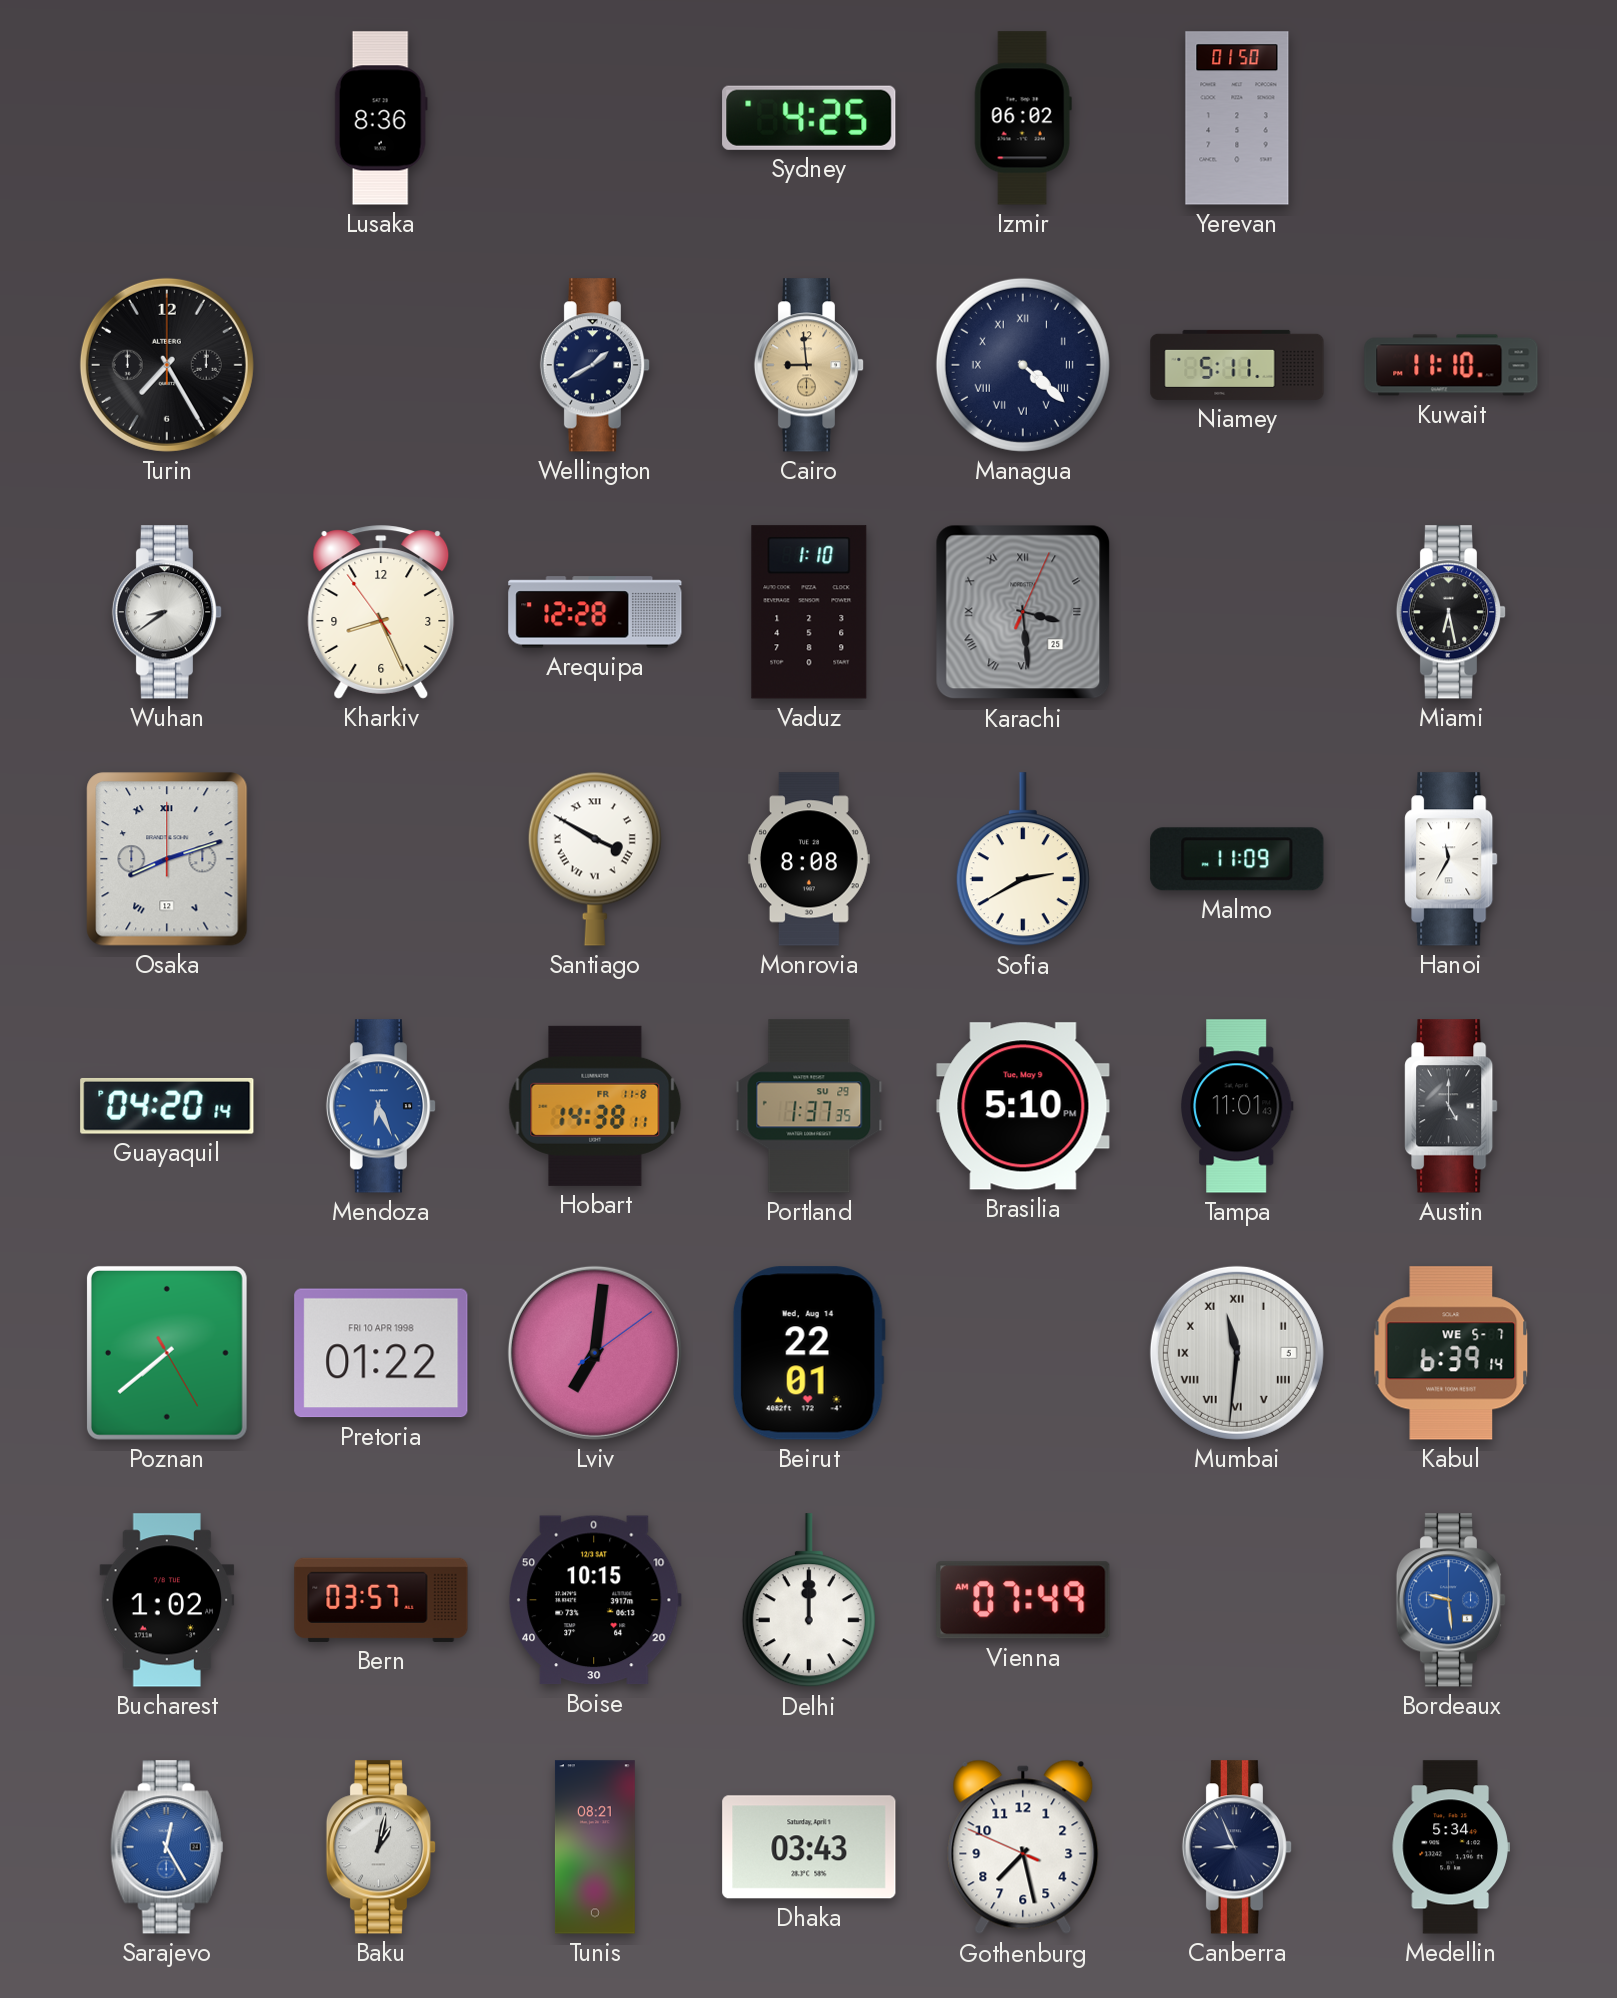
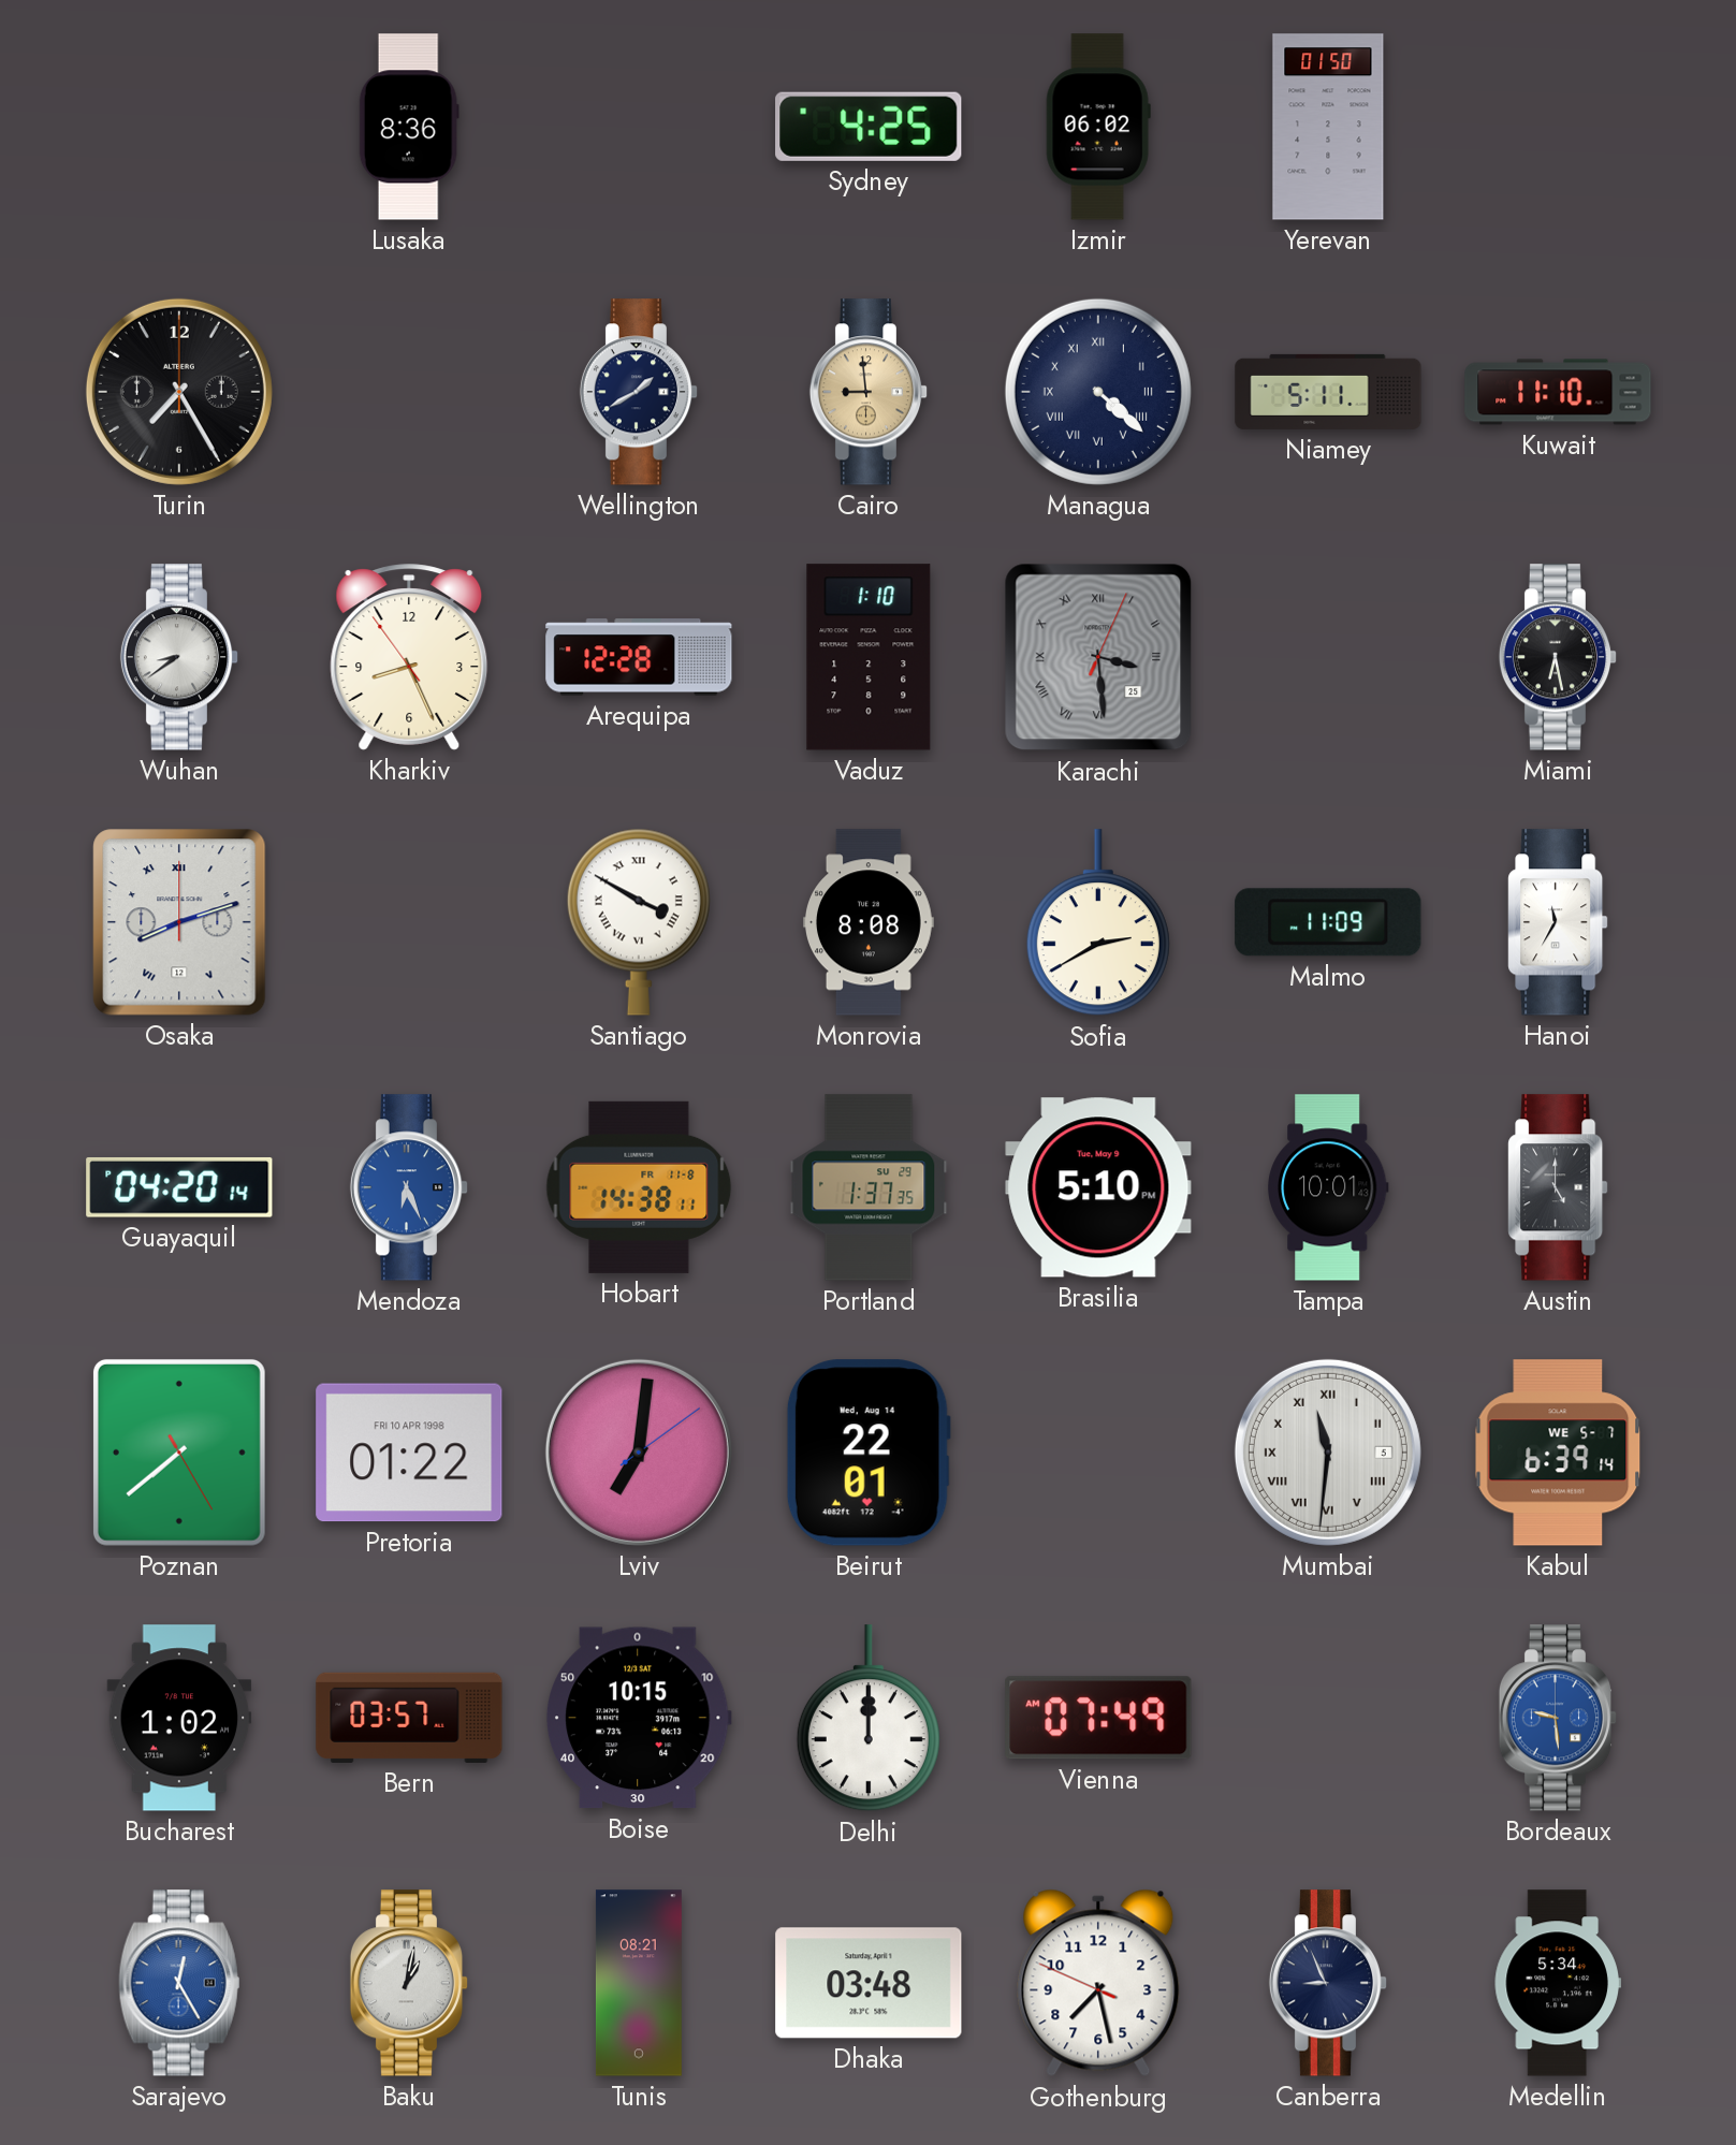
Tampa: 11:01 -> 10:01
Dhaka: 03:43 -> 03:48
